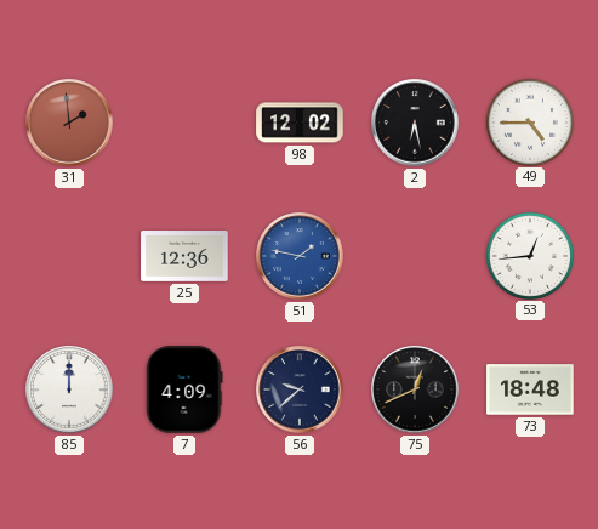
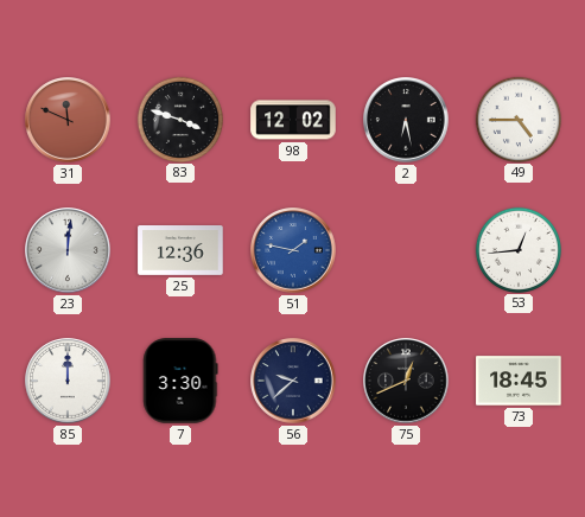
31: 1:59 -> 11:49
83: none -> 3:48
23: none -> 12:01
7: 4:09 -> 3:30
73: 18:48 -> 18:45
